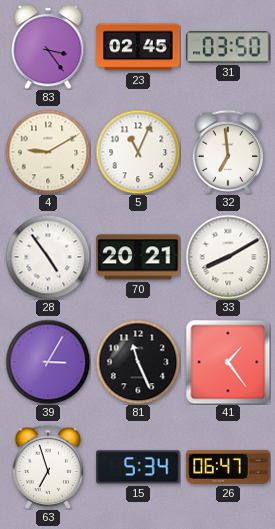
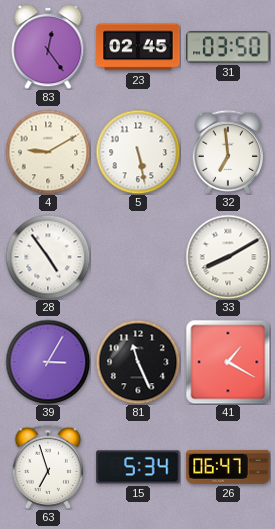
83: 3:24 -> 12:24
5: 11:04 -> 5:28
70: 20:21 -> none
41: 1:24 -> 1:20
